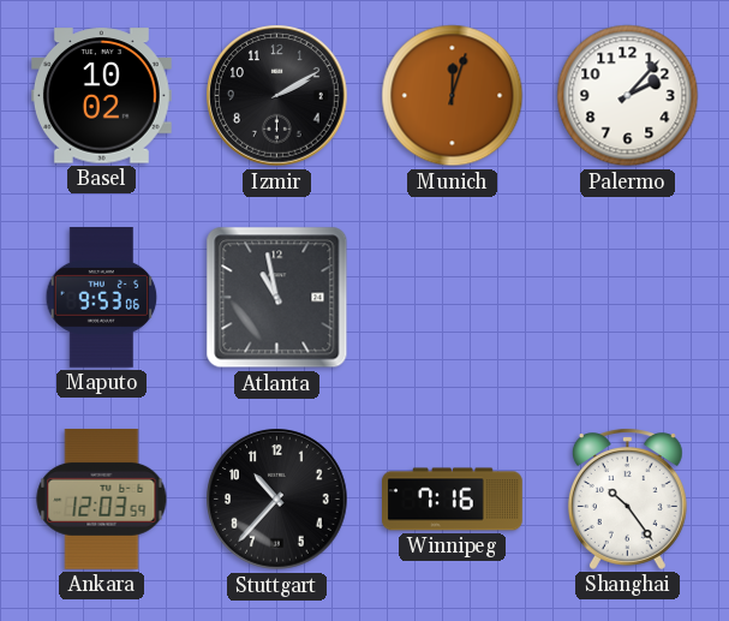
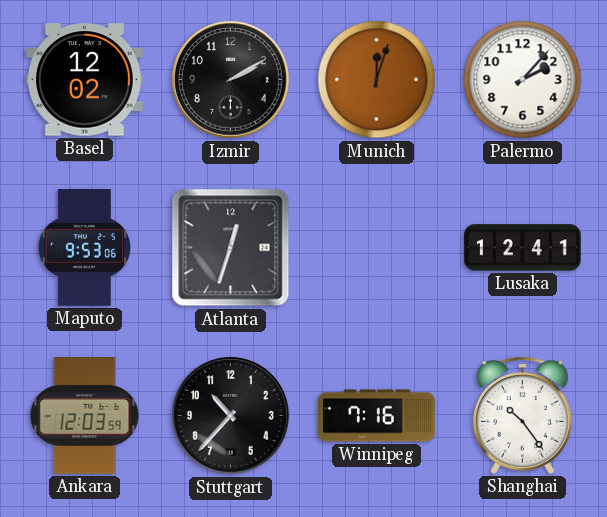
Basel: 10:02 -> 12:02
Atlanta: 10:58 -> 12:33
Lusaka: none -> 12:41
